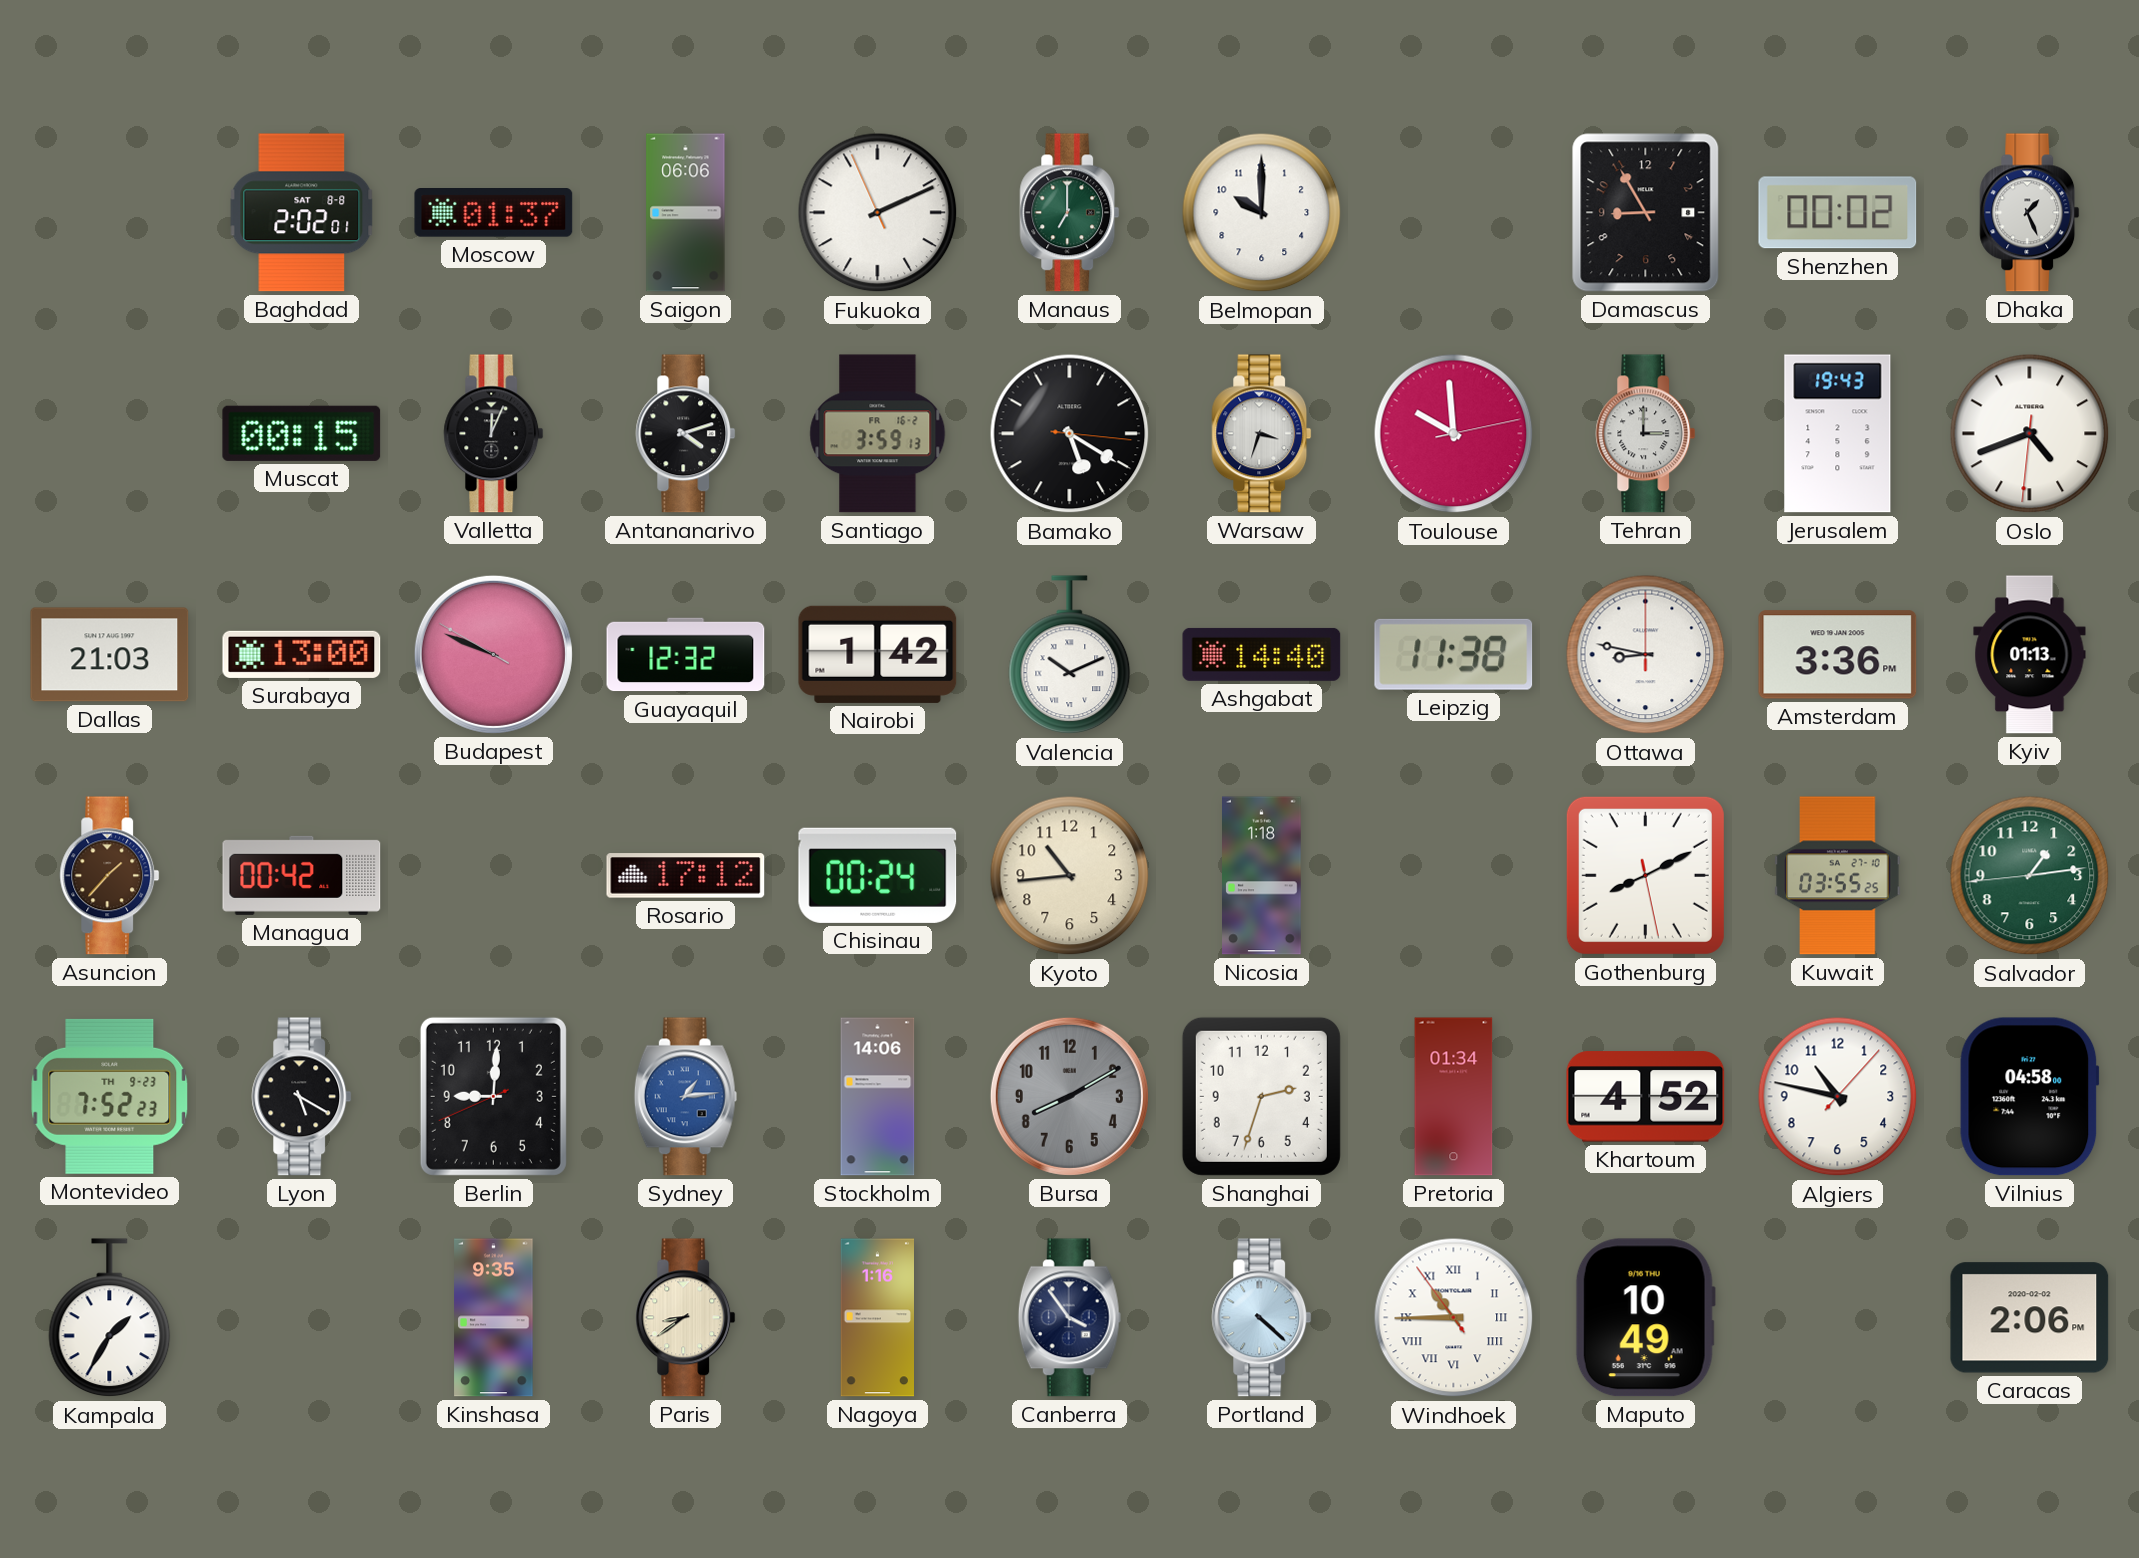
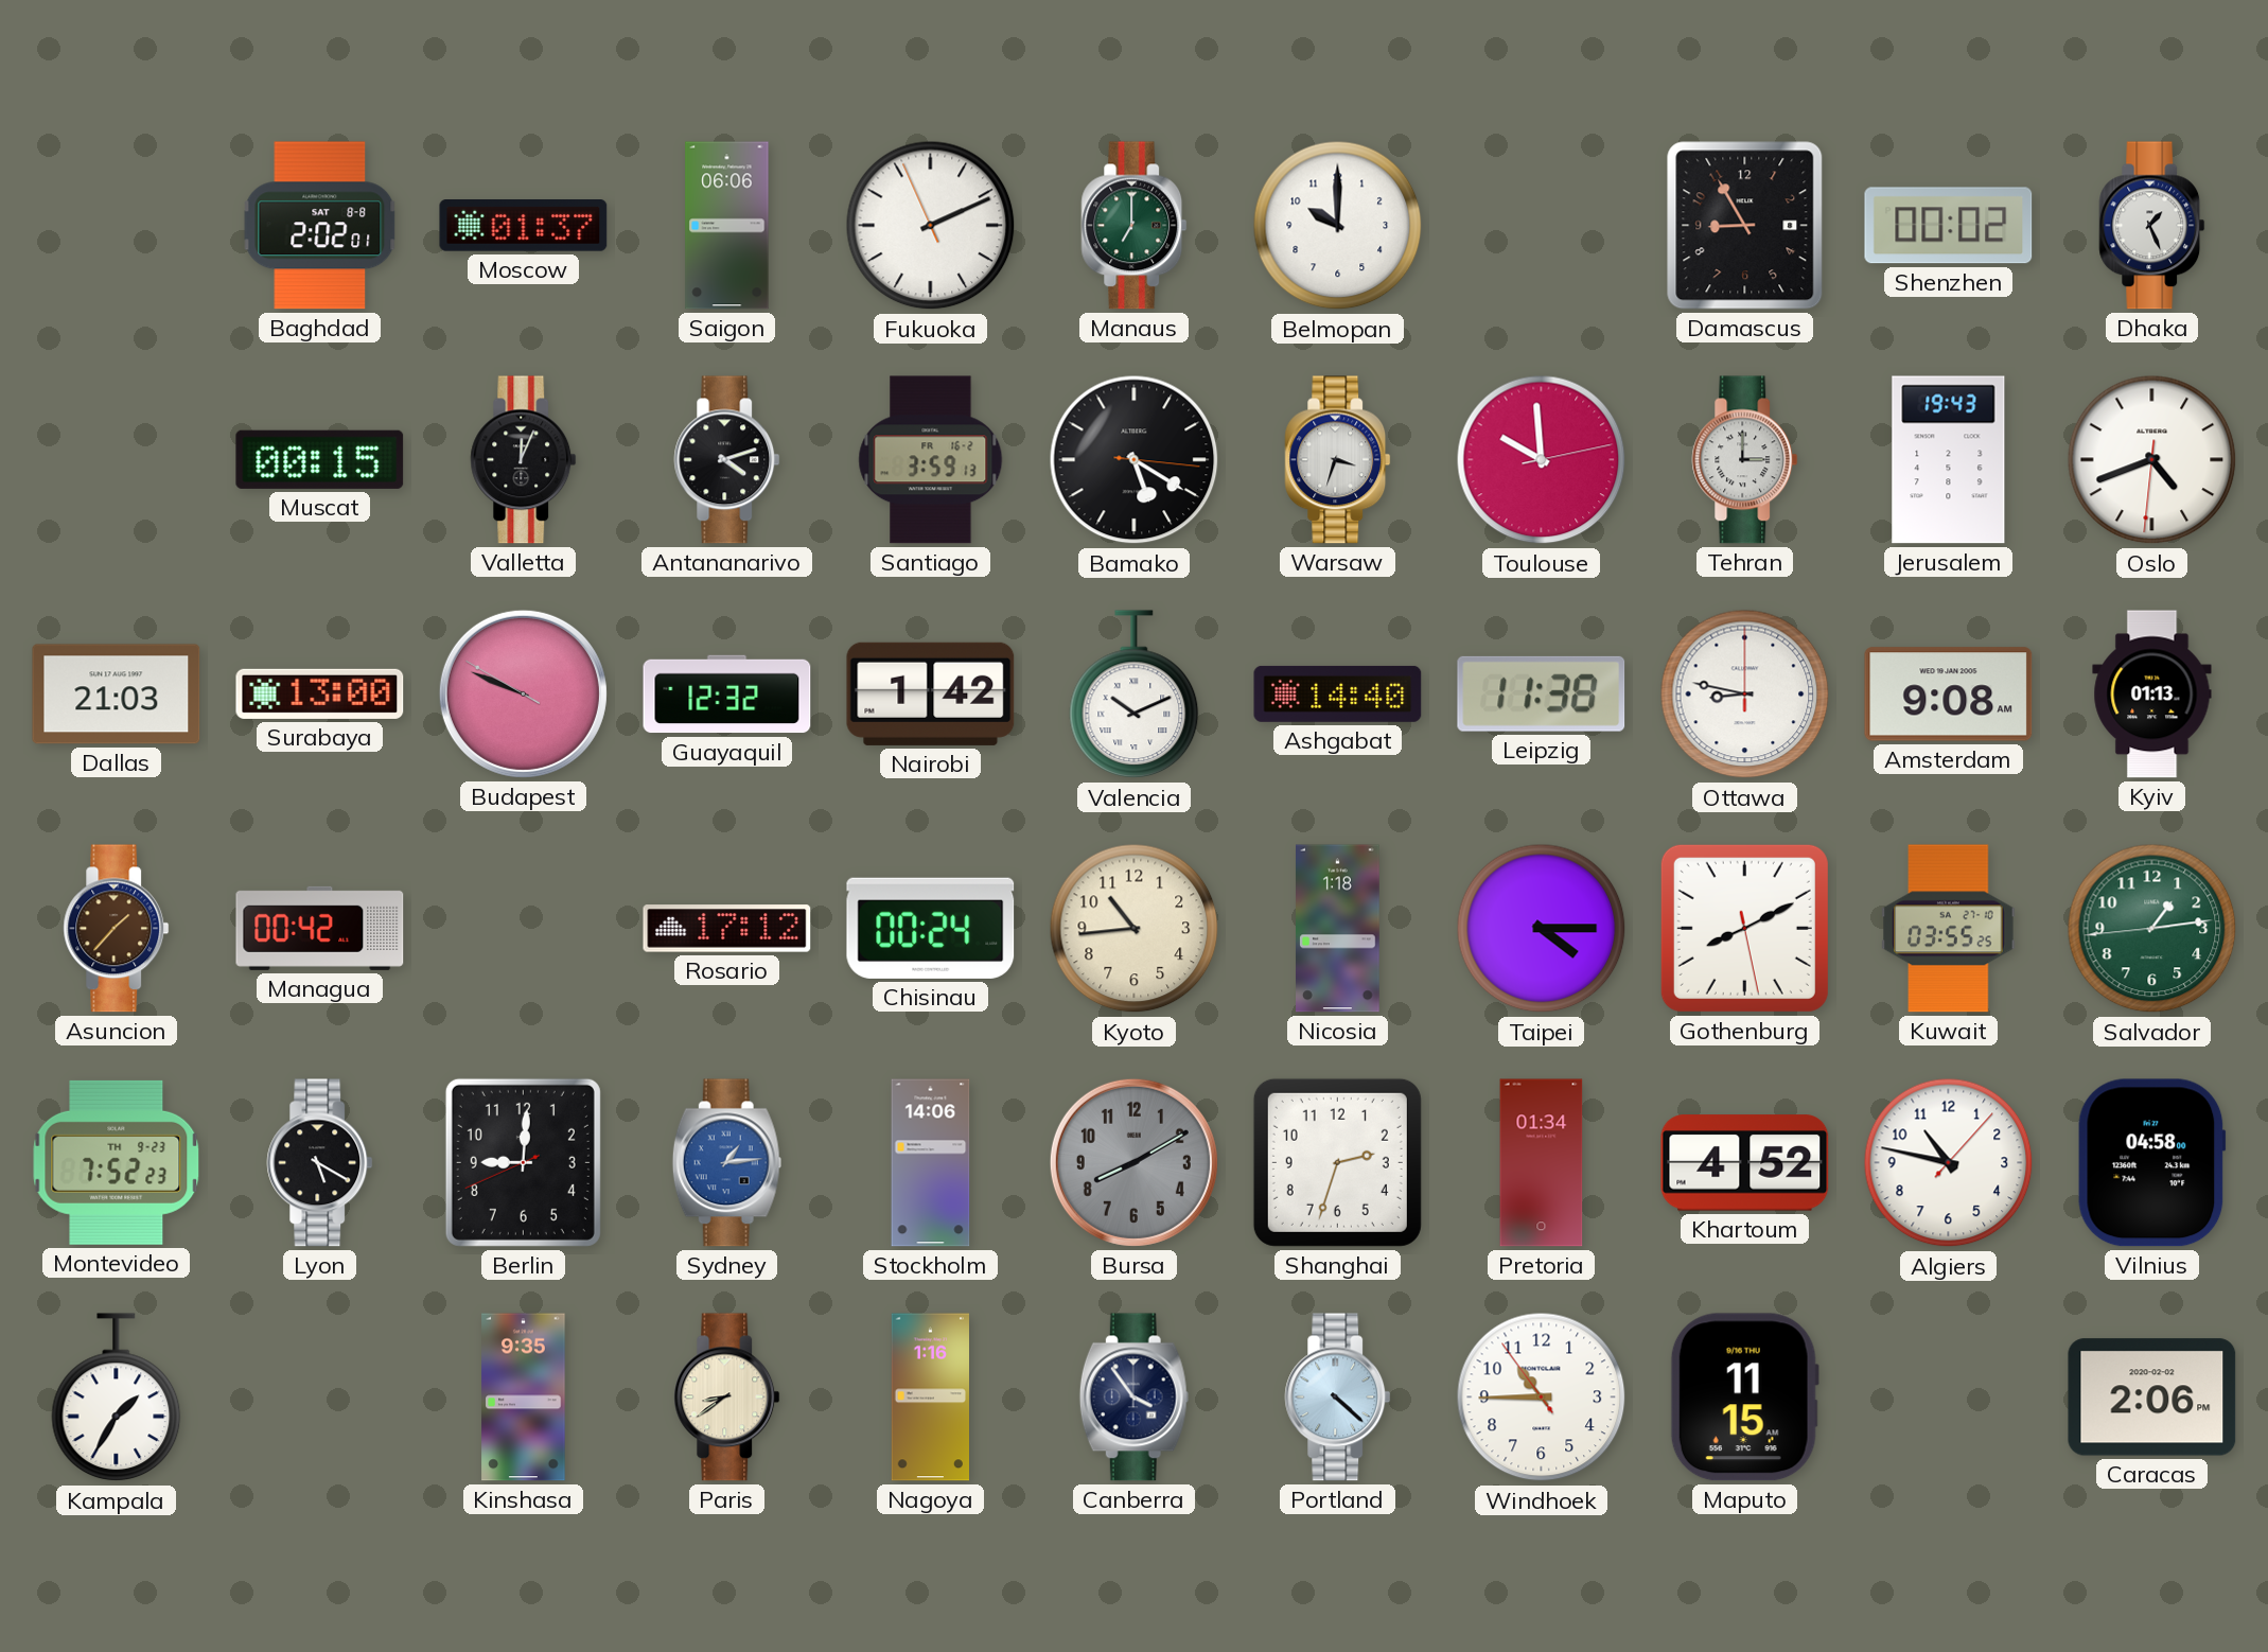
Amsterdam: 3:36 -> 9:08
Taipei: none -> 4:15
Windhoek numerals: Roman -> Arabic
Maputo: 10:49 -> 11:15
